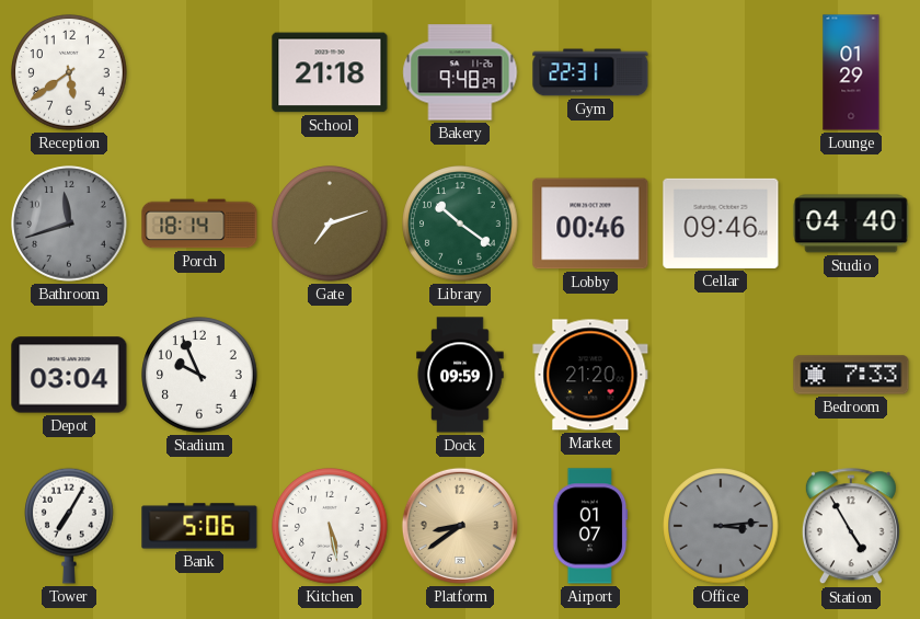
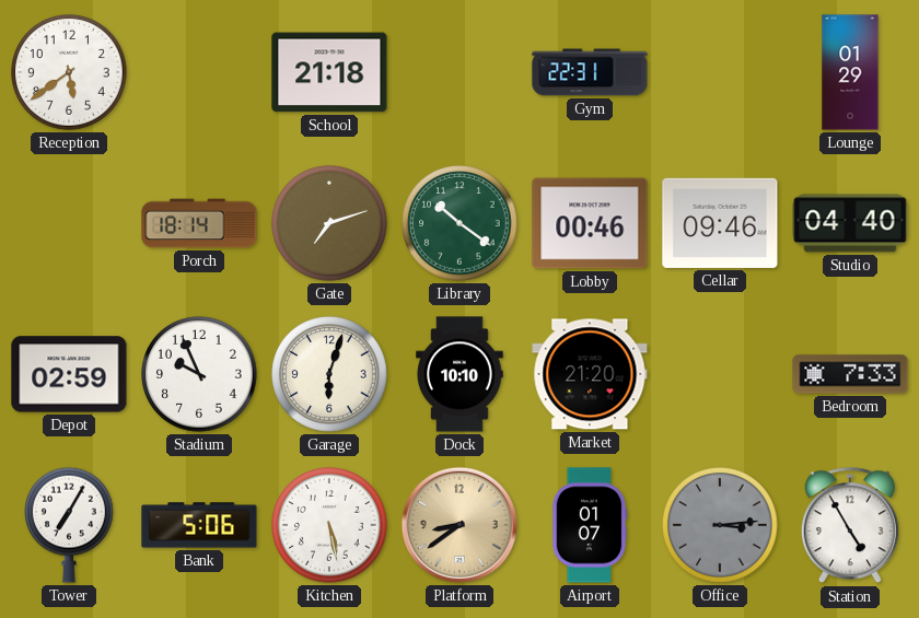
Bakery: 9:48 -> none
Bathroom: 11:42 -> none
Depot: 03:04 -> 02:59
Garage: none -> 6:03
Dock: 09:59 -> 10:10
